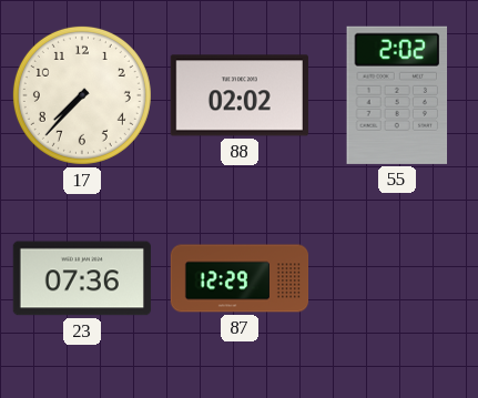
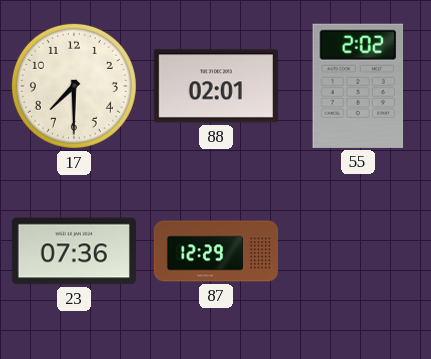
17: 7:37 -> 7:30
88: 02:02 -> 02:01
